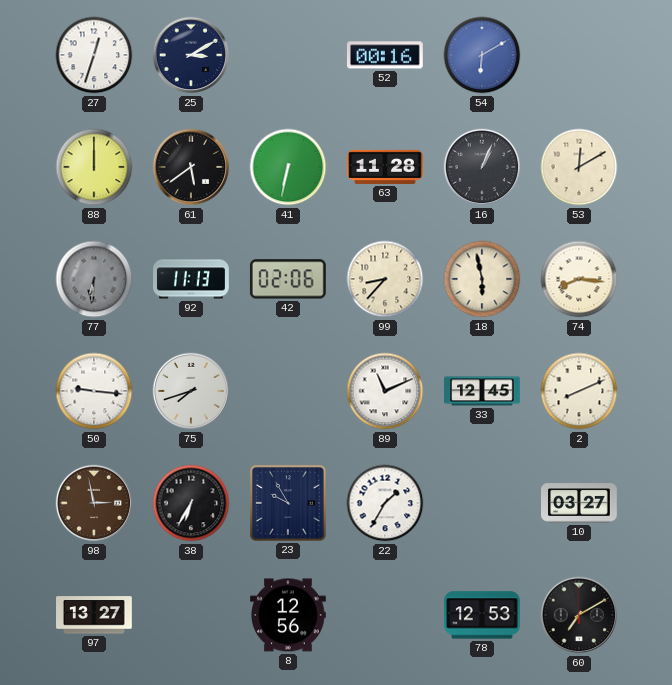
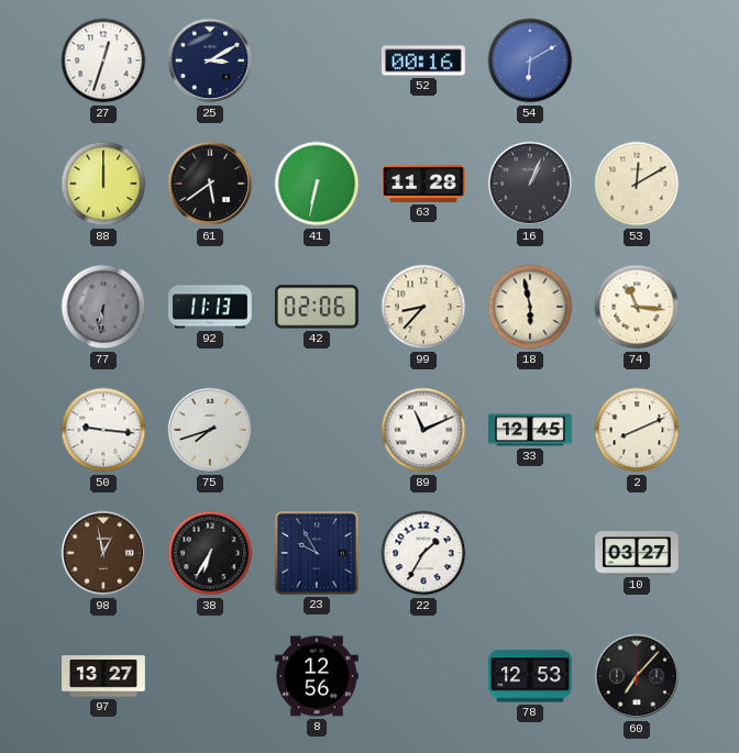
74: 8:16 -> 11:16
98: 2:58 -> 12:58
60: 7:10 -> 7:07
